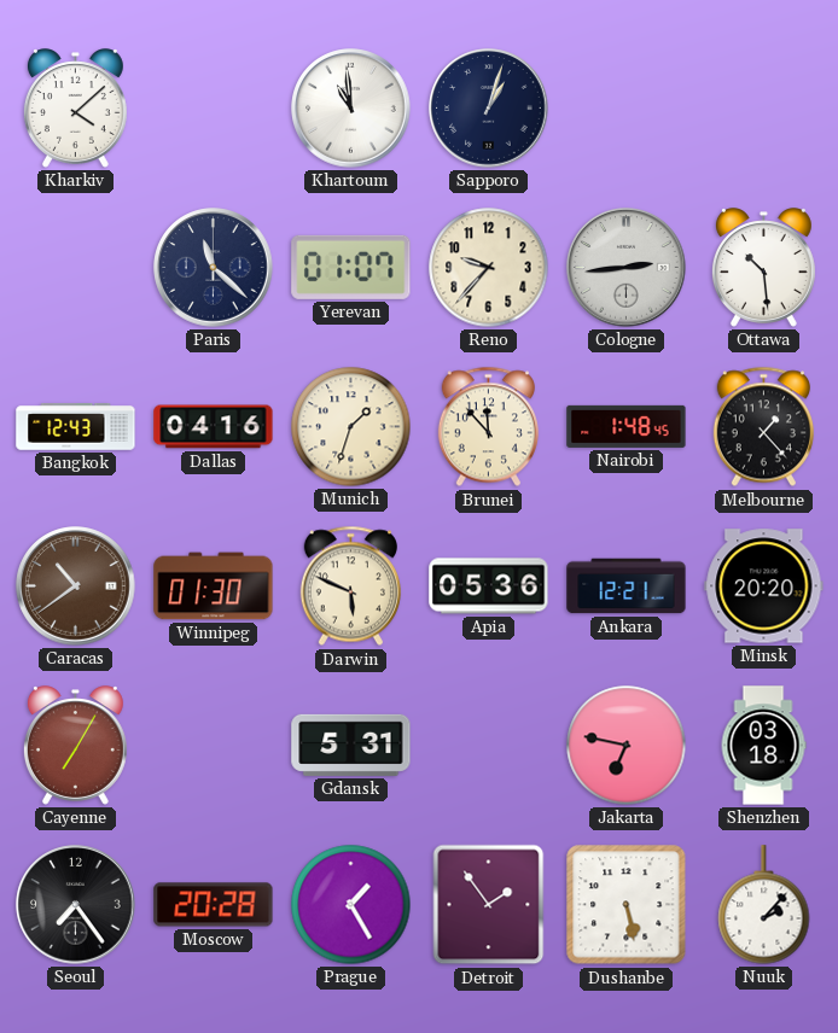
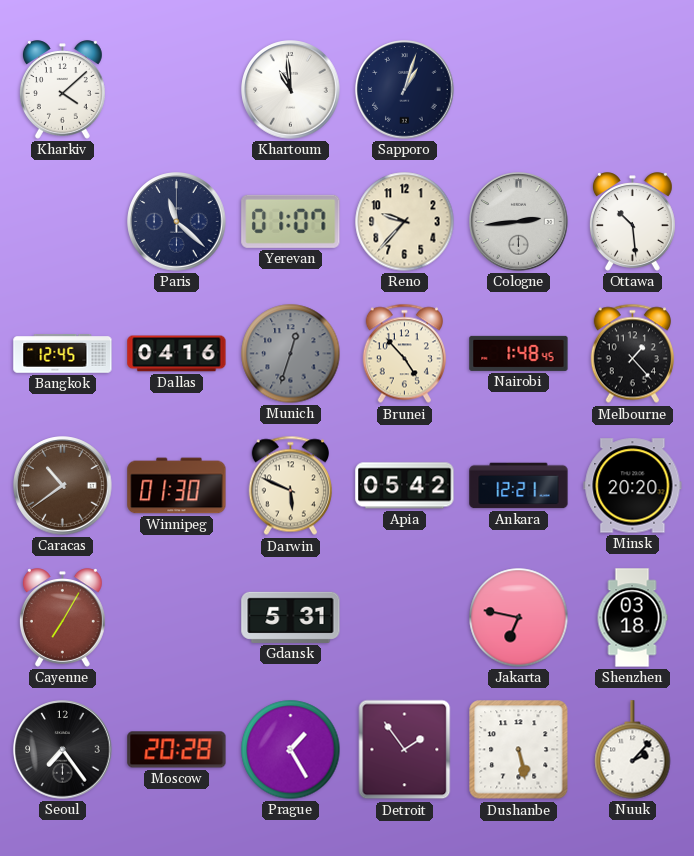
Bangkok: 12:43 -> 12:45
Munich: 1:33 -> 12:33
Munich dial: cream -> grey
Brunei: 11:53 -> 4:53
Apia: 05:36 -> 05:42
